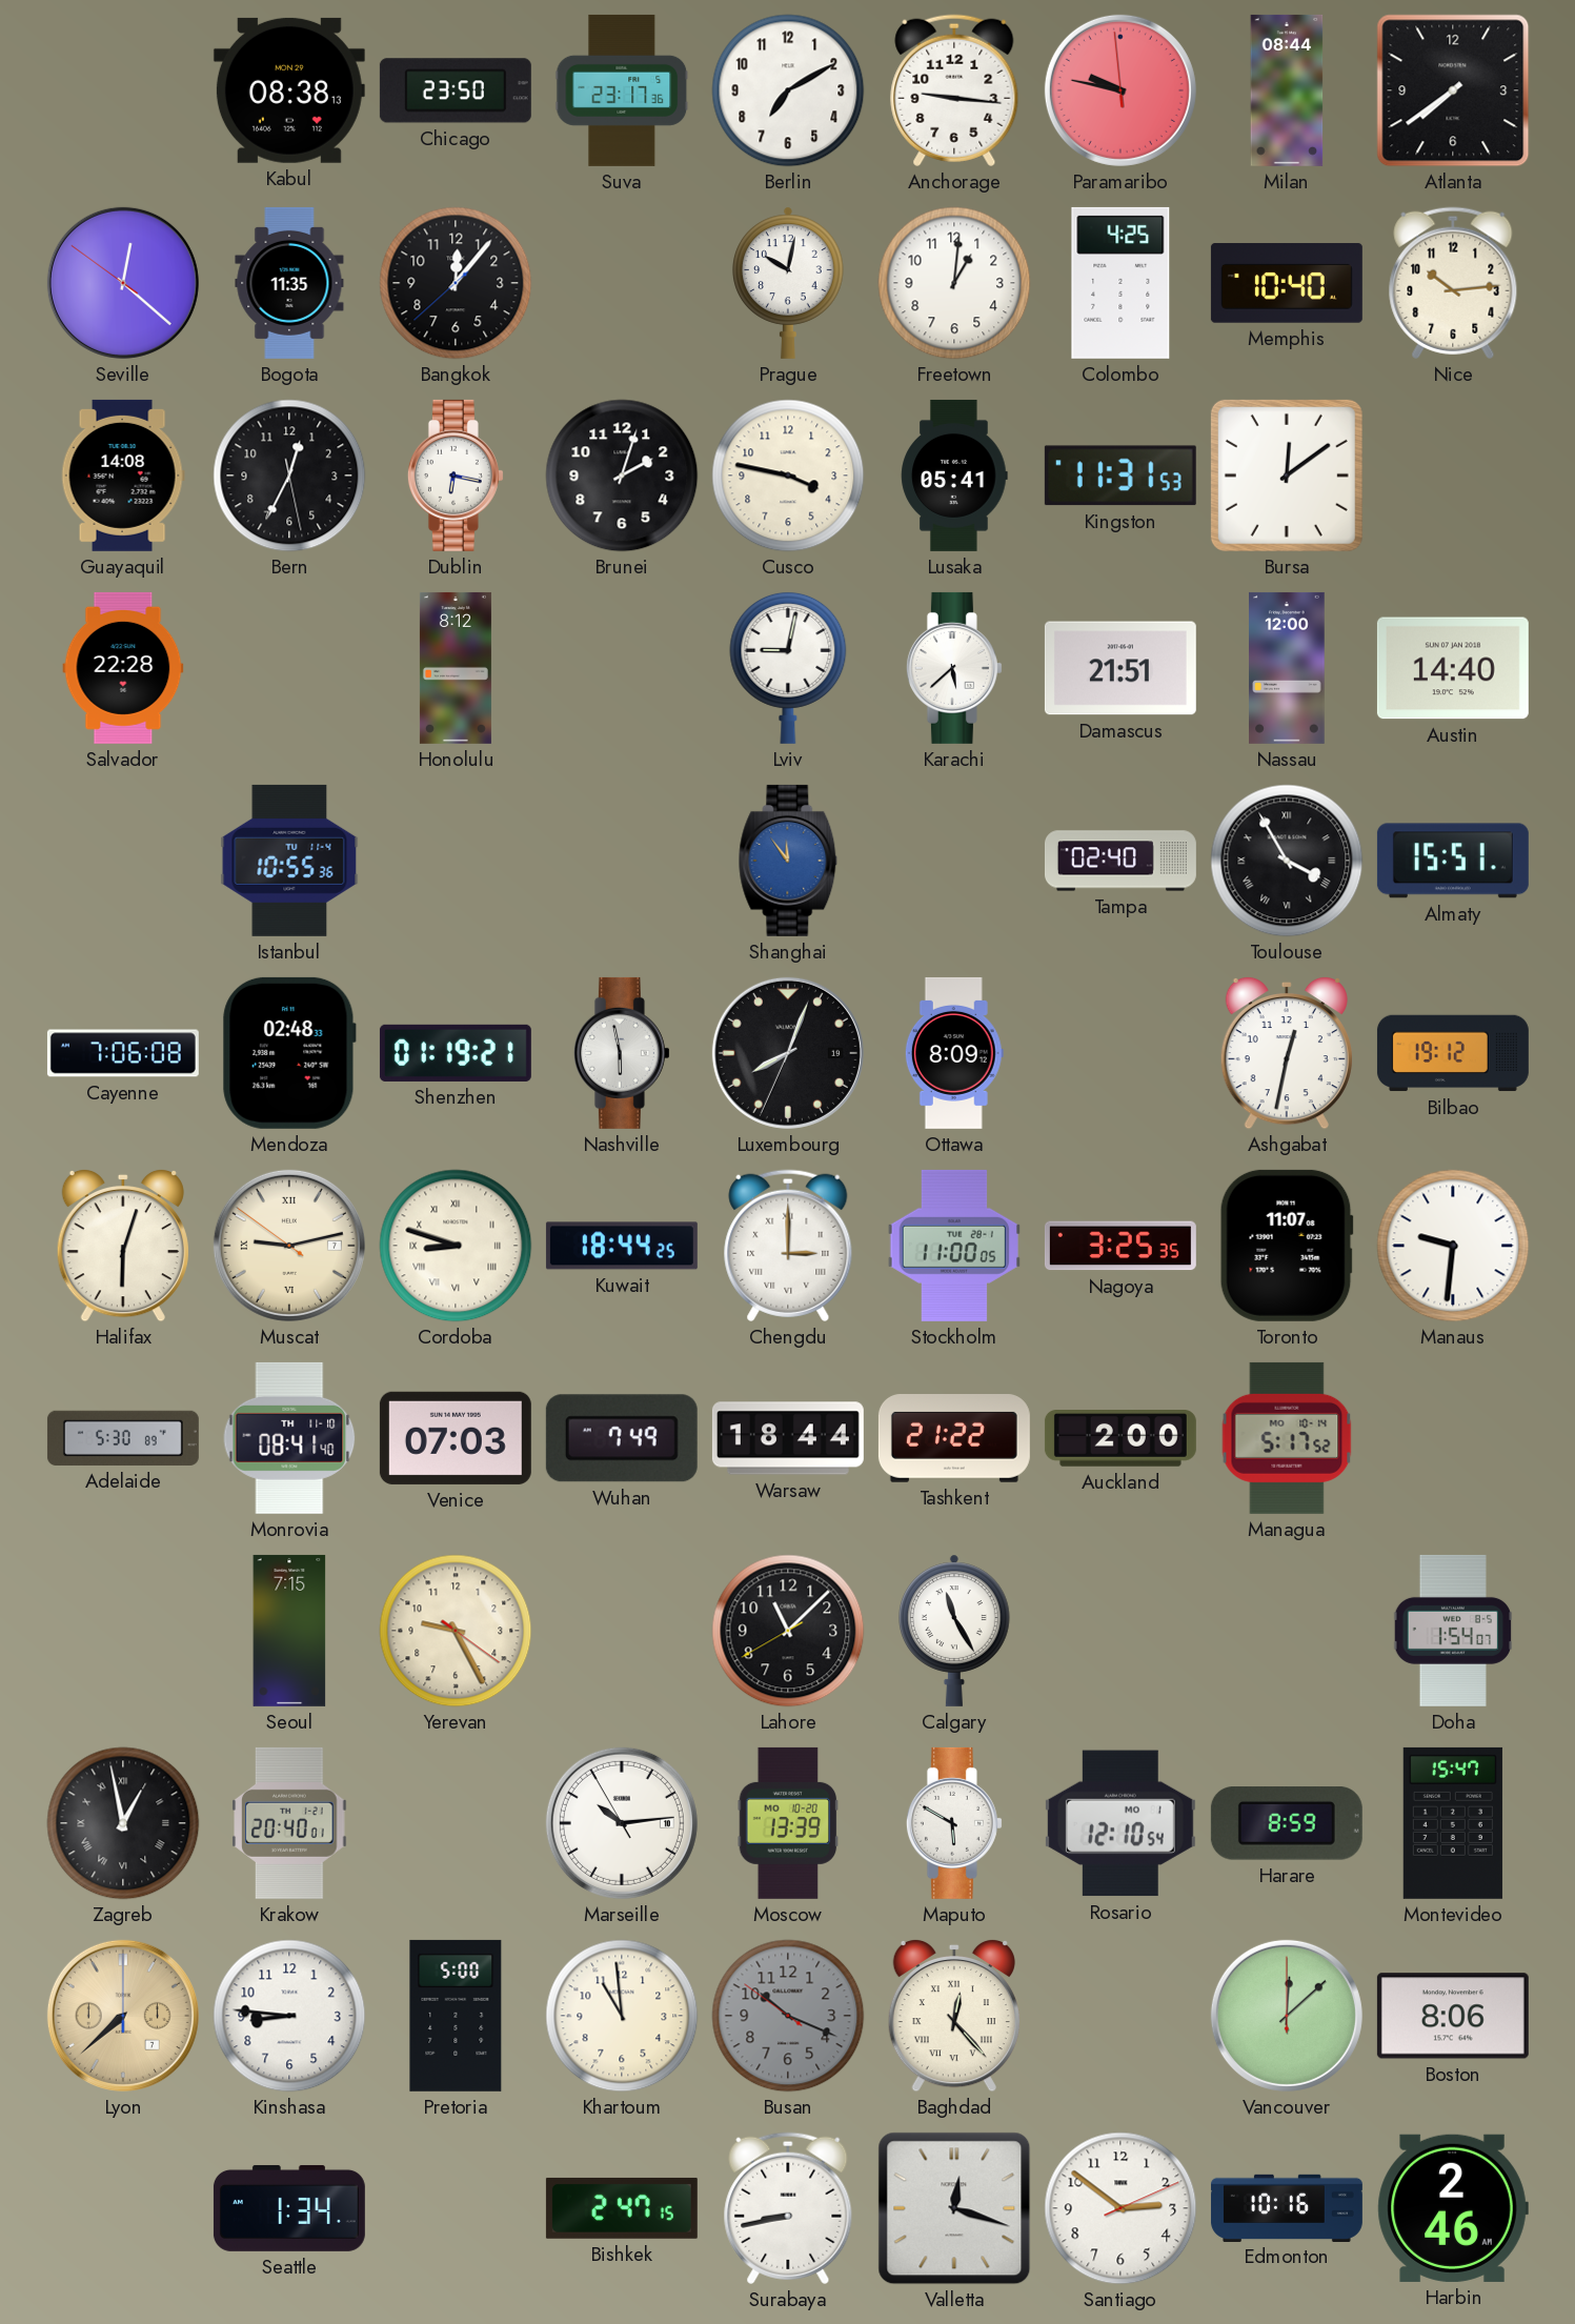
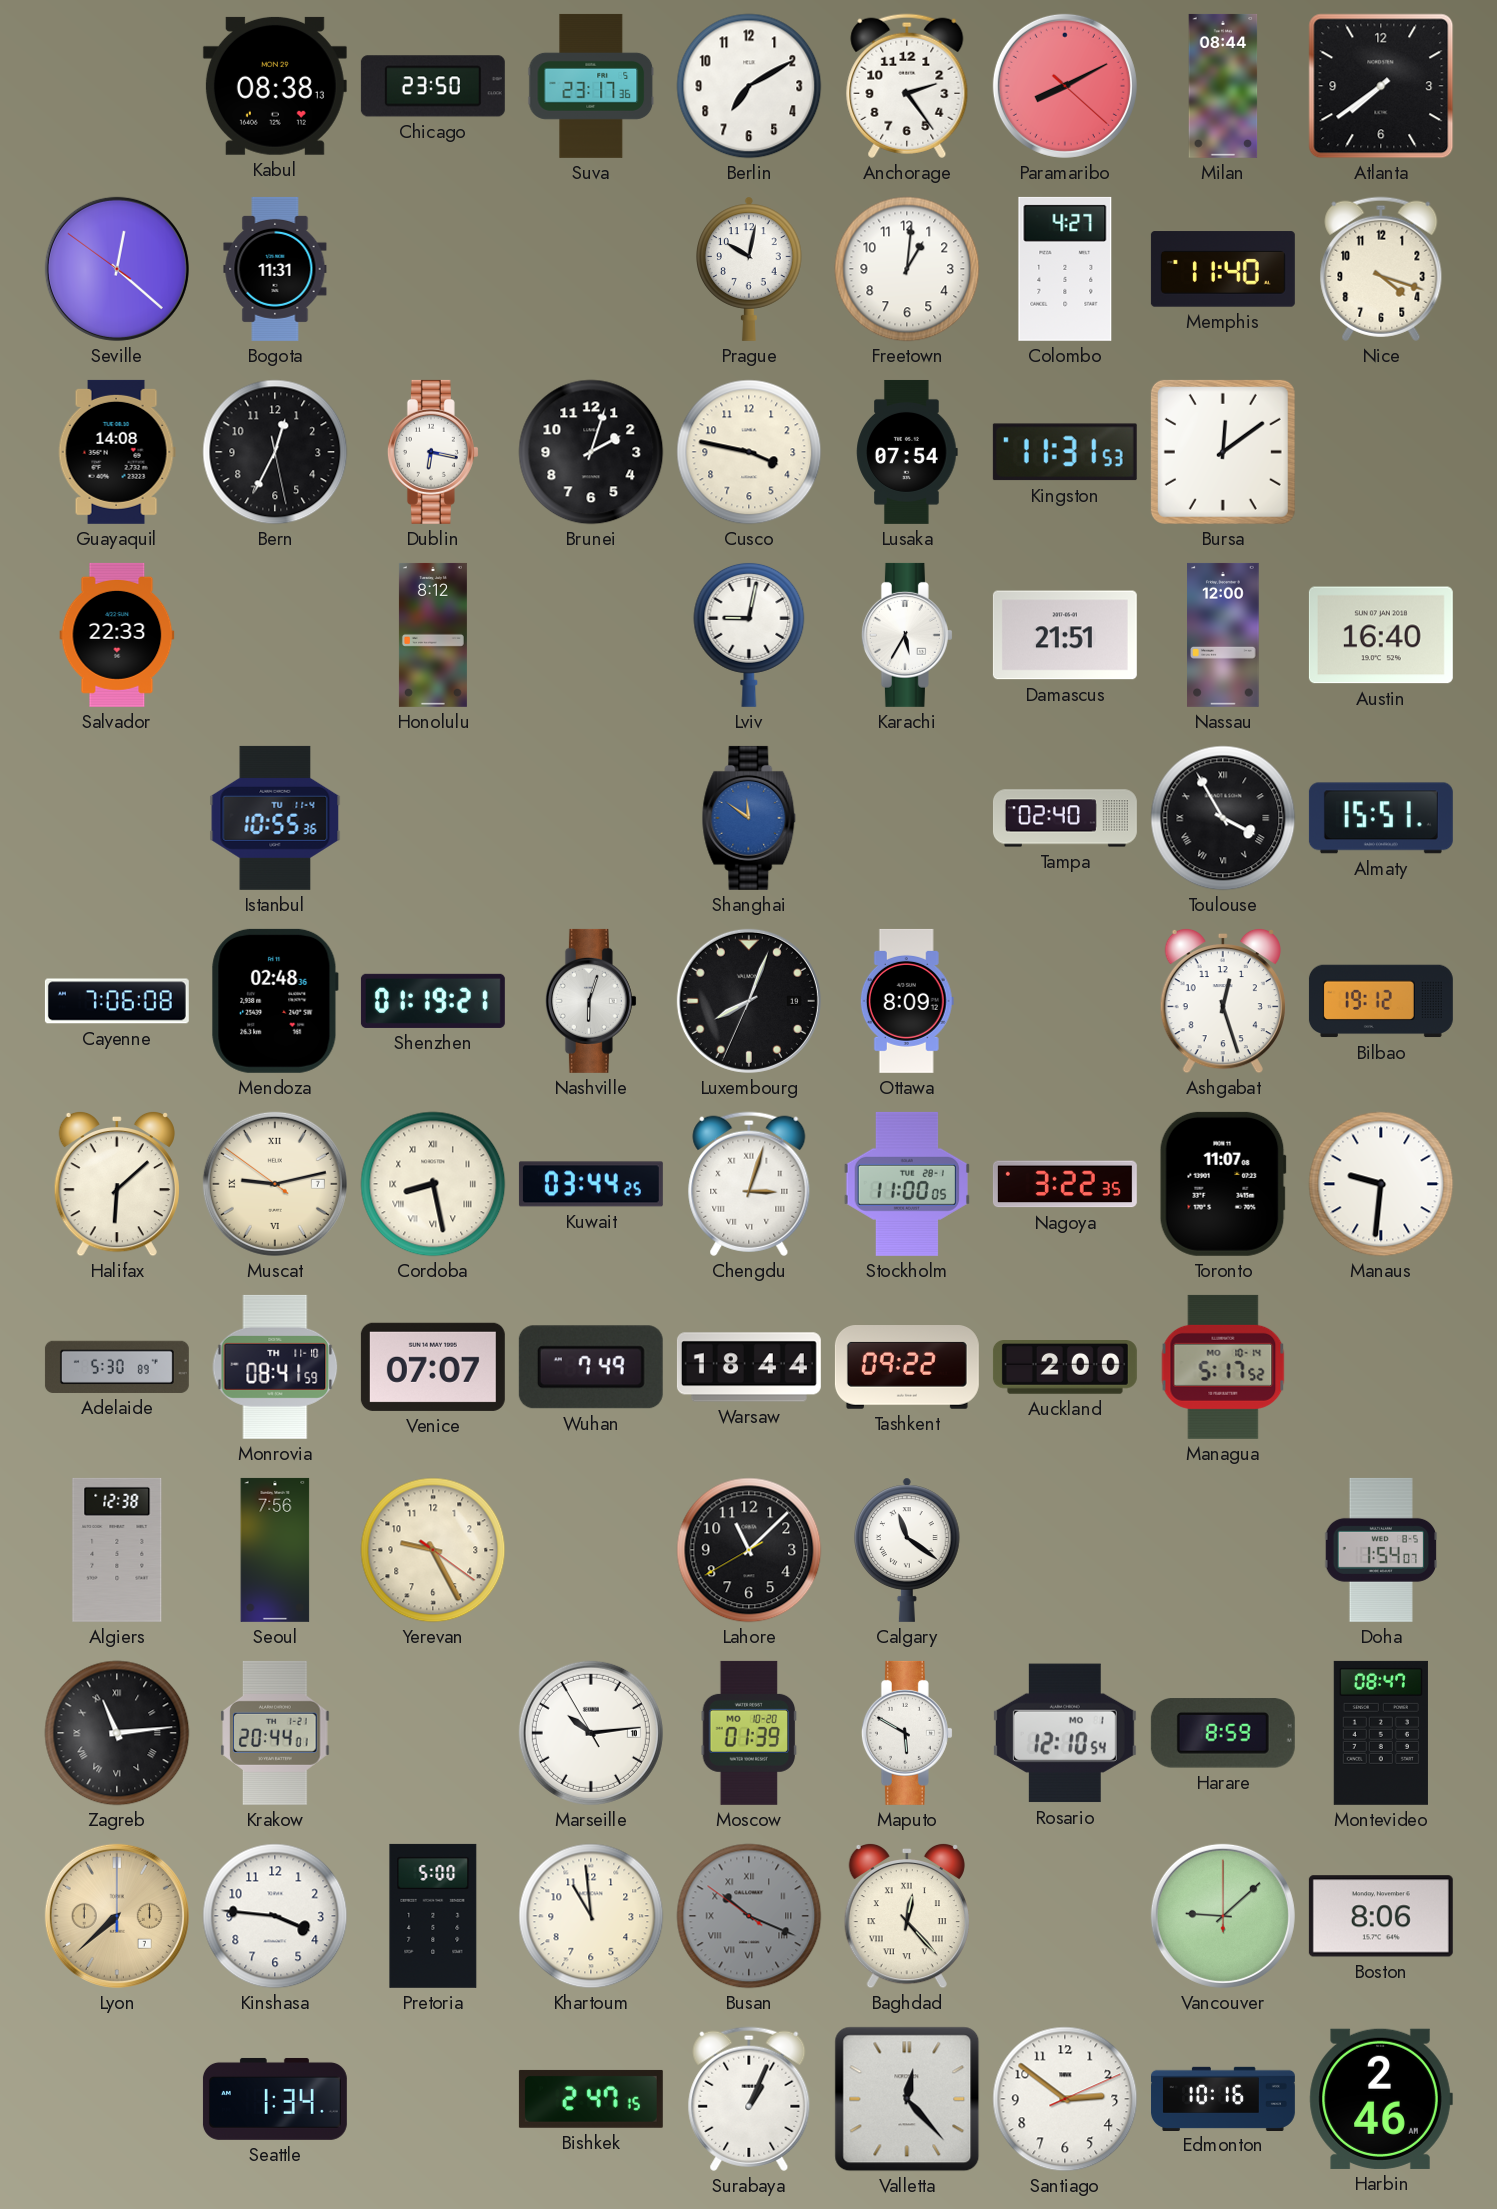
Anchorage: 9:16 -> 2:24
Paramaribo: 9:46 -> 8:10
Bogota: 11:35 -> 11:31
Bangkok: 12:06 -> none
Colombo: 4:25 -> 4:27
Memphis: 10:40 -> 11:40
Nice: 10:14 -> 4:18
Lusaka: 05:41 -> 07:54
Salvador: 22:28 -> 22:33
Karachi: 5:38 -> 5:35
Austin: 14:40 -> 16:40
Shanghai: 11:54 -> 11:51
Mendoza: 02:48:33 -> 02:48:36
Nashville: 5:58 -> 6:03
Ashgabat: 12:32 -> 12:27
Halifax: 6:03 -> 6:08
Cordoba: 8:48 -> 8:28
Kuwait: 18:44 -> 03:44
Chengdu: 3:00 -> 3:03
Nagoya: 3:25 -> 3:22
Monrovia: 08:41:40 -> 08:41:59
Venice: 07:03 -> 07:07
Tashkent: 21:22 -> 09:22
Algiers: none -> 12:38
Seoul: 7:15 -> 7:56
Calgary: 11:25 -> 11:21
Zagreb: 12:58 -> 11:14
Krakow: 20:40 -> 20:44
Moscow: 13:39 -> 01:39
Montevideo: 15:47 -> 08:47
Kinshasa: 8:46 -> 3:46
Busan numerals: Arabic -> Roman
Vancouver: 12:08 -> 9:08
Surabaya: 8:43 -> 1:04
Valletta: 12:18 -> 12:23
